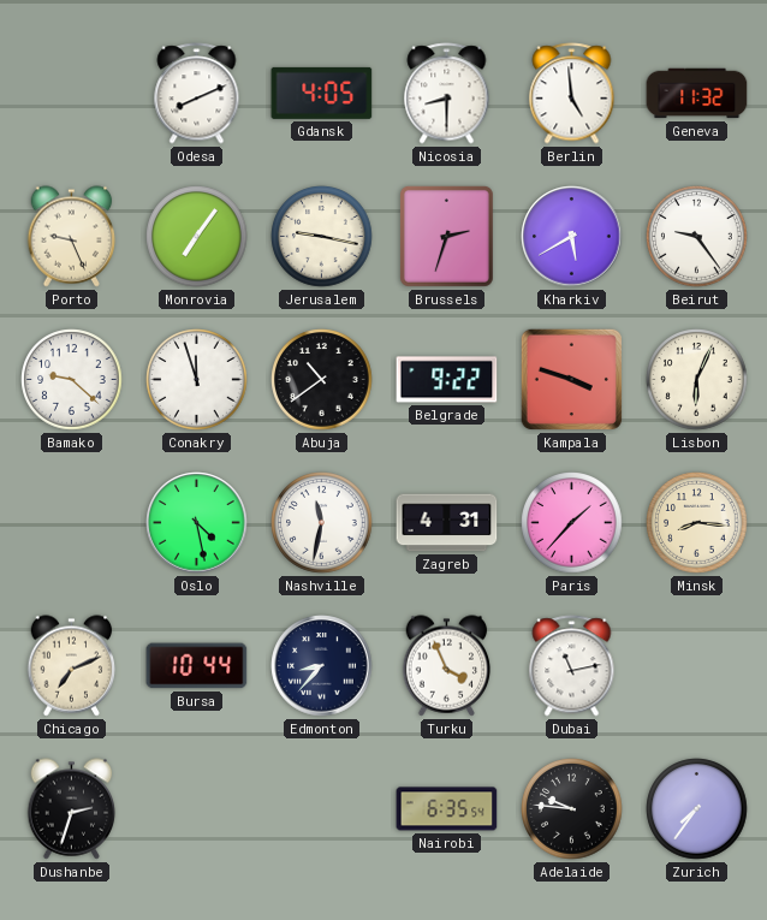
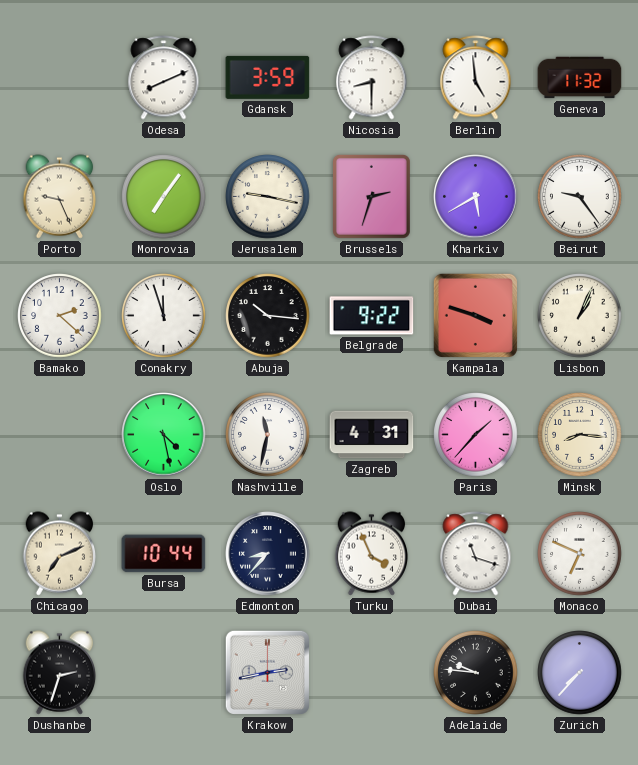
Gdansk: 4:05 -> 3:59
Bamako: 9:22 -> 2:22
Abuja: 10:39 -> 10:16
Lisbon: 6:04 -> 1:04
Dubai: 11:13 -> 11:18
Monaco: none -> 6:49
Krakow: none -> 2:43
Nairobi: 6:35 -> none
Zurich: 7:36 -> 7:37
